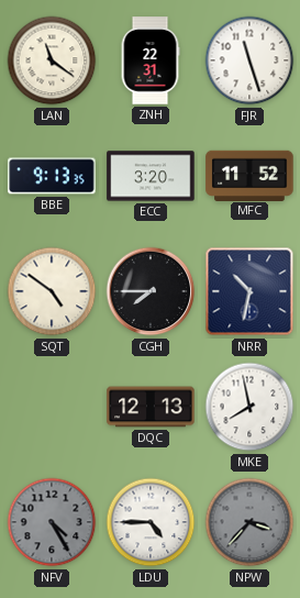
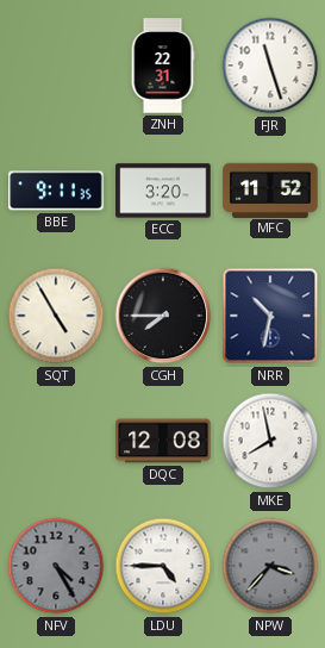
LAN: 11:21 -> none
BBE: 9:13 -> 9:11
SQT: 4:51 -> 4:55
DQC: 12:13 -> 12:08
